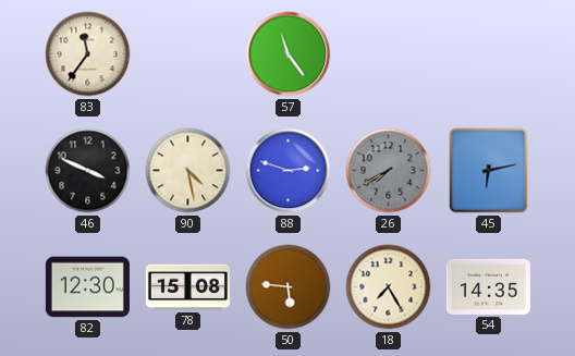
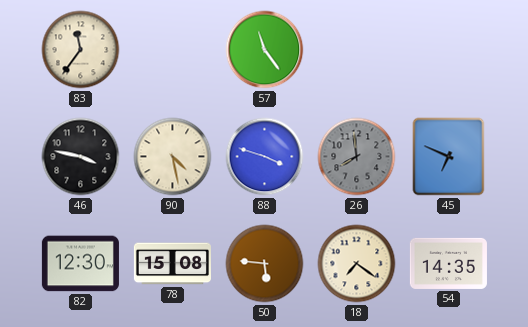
46: 3:49 -> 3:47
88: 2:48 -> 3:48
26: 7:40 -> 7:59
45: 6:13 -> 6:49
18: 7:25 -> 7:21
